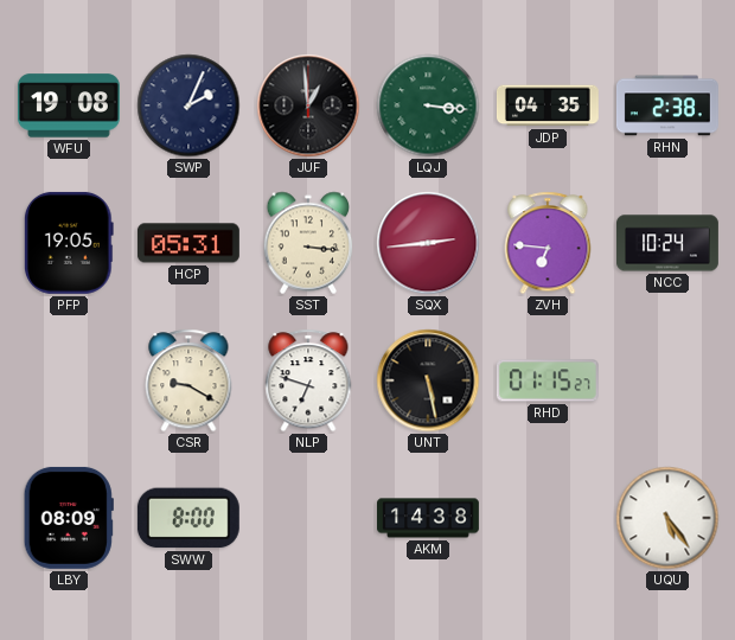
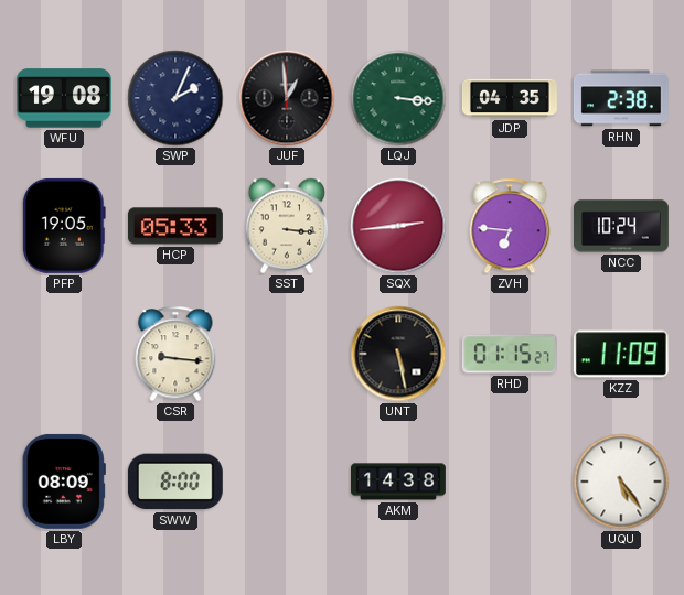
HCP: 05:31 -> 05:33
CSR: 9:20 -> 9:16
NLP: 6:48 -> none
KZZ: none -> 11:09
